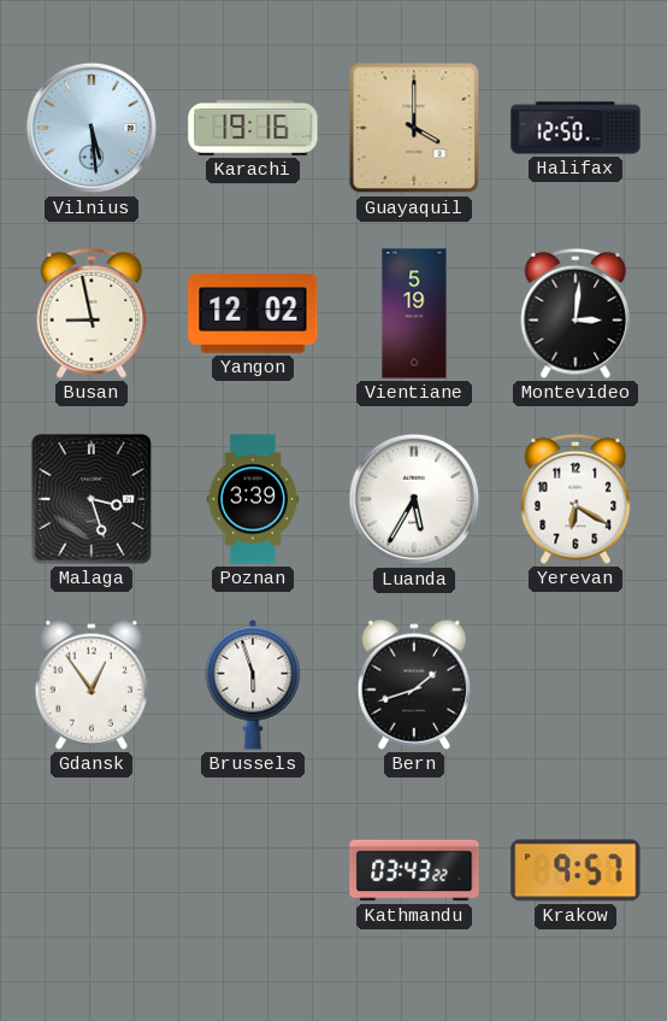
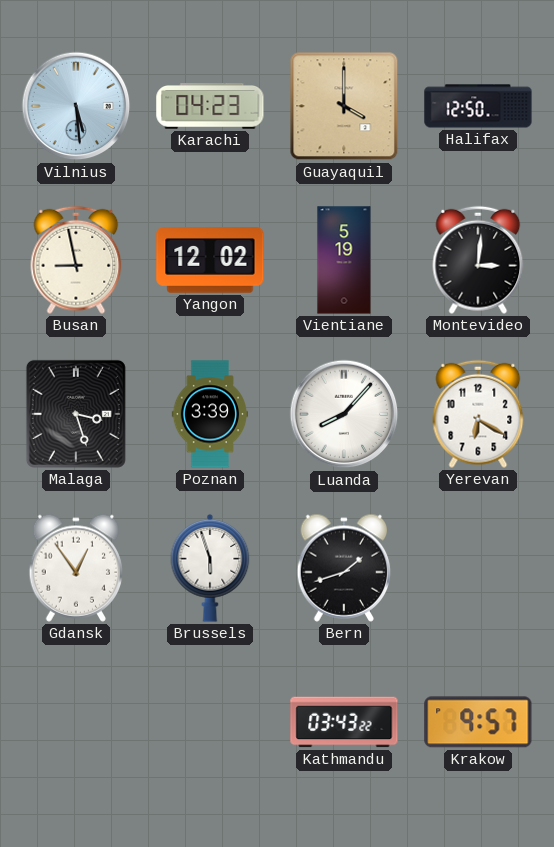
Karachi: 19:16 -> 04:23
Luanda: 5:35 -> 8:07
